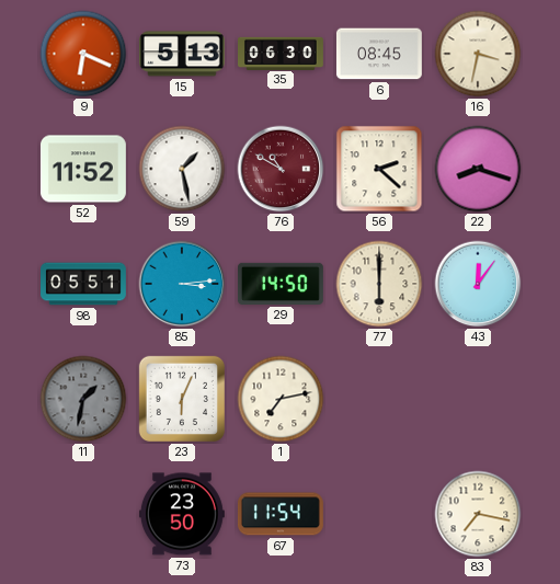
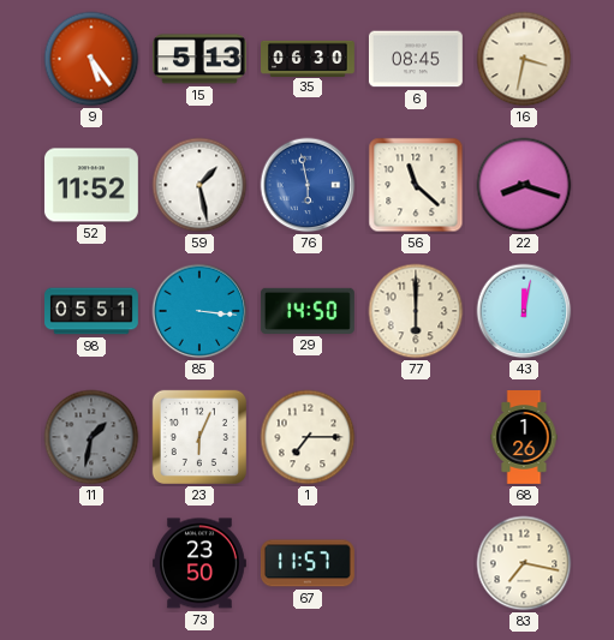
9: 6:19 -> 5:24
76: 10:50 -> 5:58
76 dial: burgundy -> blue
56: 2:22 -> 11:22
85: 3:14 -> 3:16
43: 12:06 -> 12:02
1: 7:13 -> 7:15
68: none -> 1:26
67: 11:54 -> 11:57
